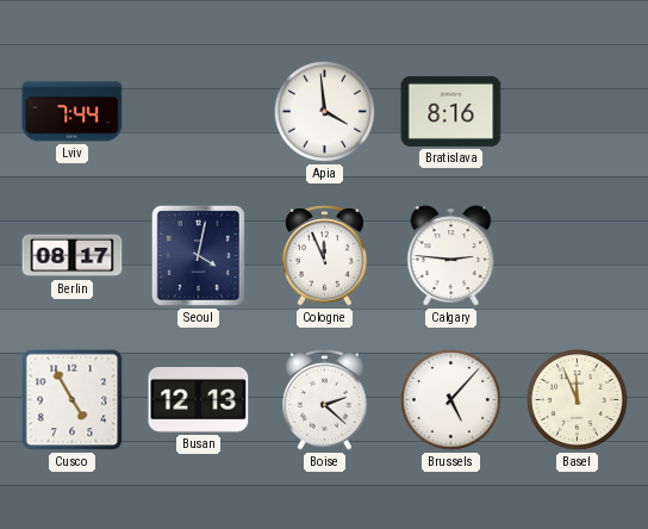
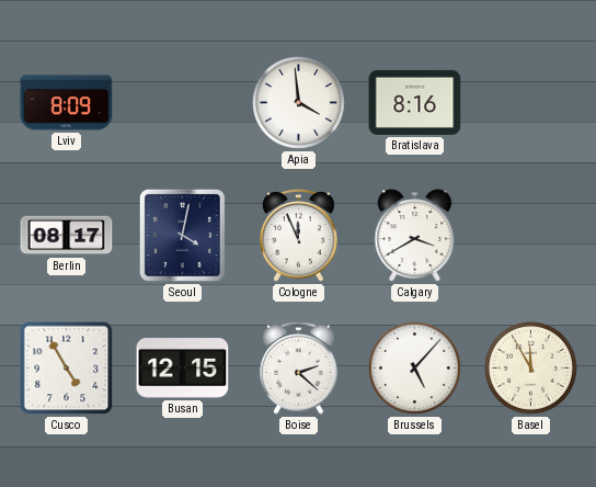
Lviv: 7:44 -> 8:09
Calgary: 2:46 -> 3:40
Busan: 12:13 -> 12:15
Basel: 11:56 -> 11:55
